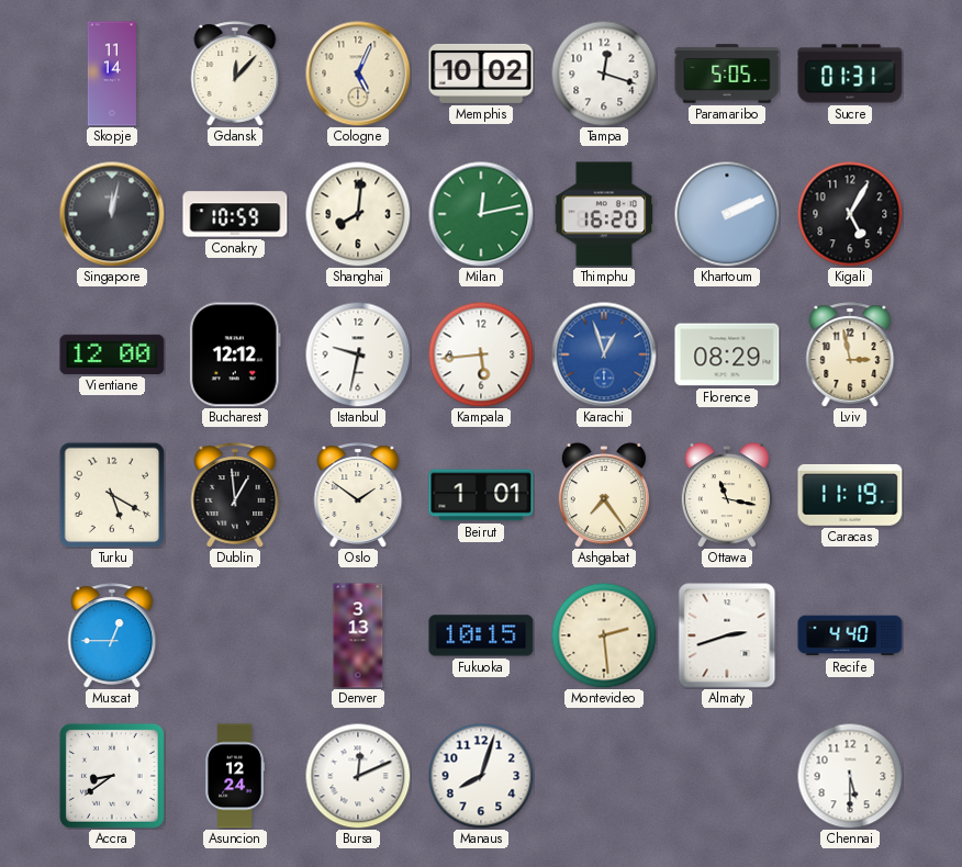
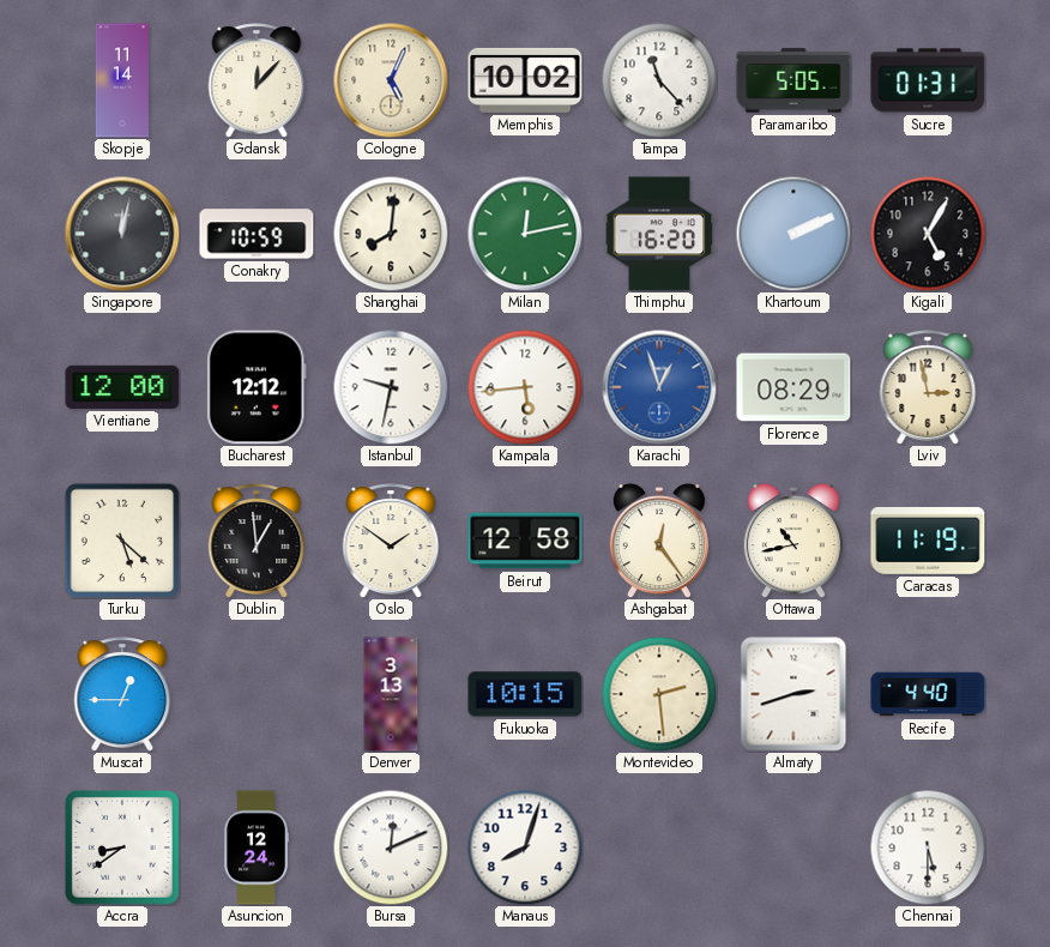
Tampa: 12:18 -> 11:23
Turku: 5:20 -> 5:22
Beirut: 1:01 -> 12:58
Ashgabat: 7:24 -> 12:24
Ottawa: 11:17 -> 10:43
